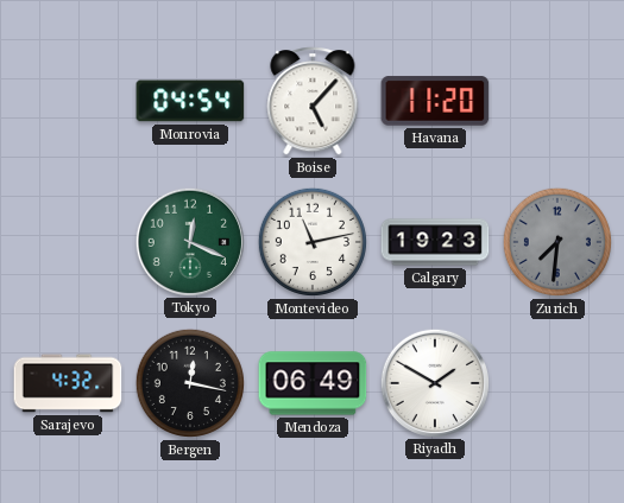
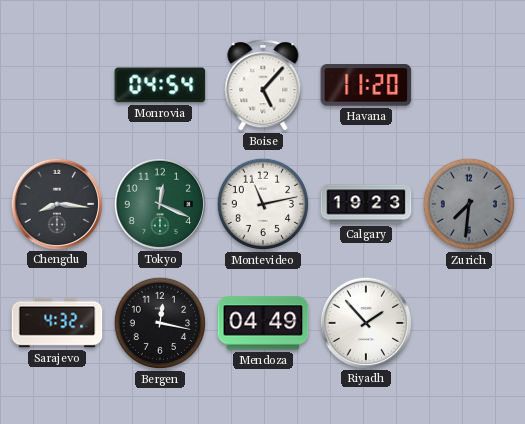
Chengdu: none -> 8:16
Mendoza: 06:49 -> 04:49
Riyadh: 1:50 -> 1:53
